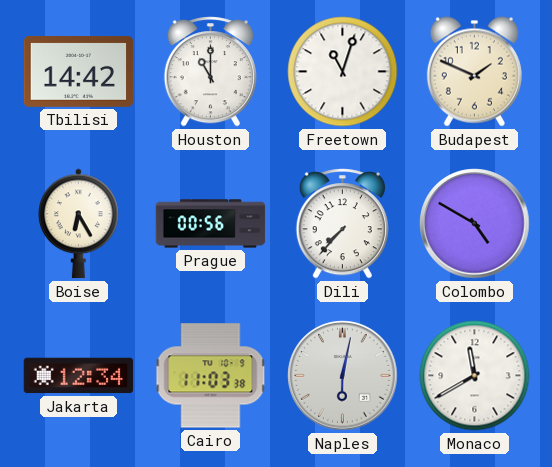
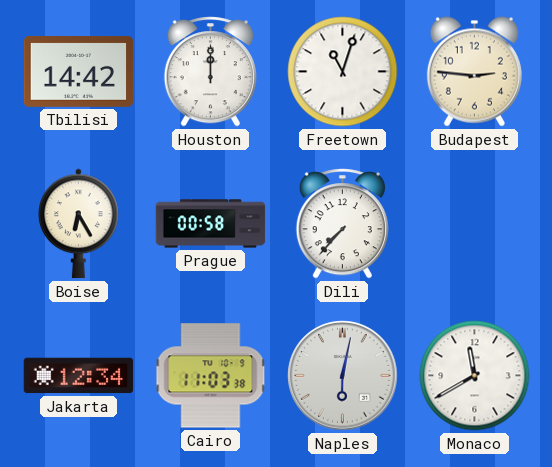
Houston: 11:00 -> 12:00
Budapest: 1:49 -> 2:46
Prague: 00:56 -> 00:58
Colombo: 4:50 -> none
